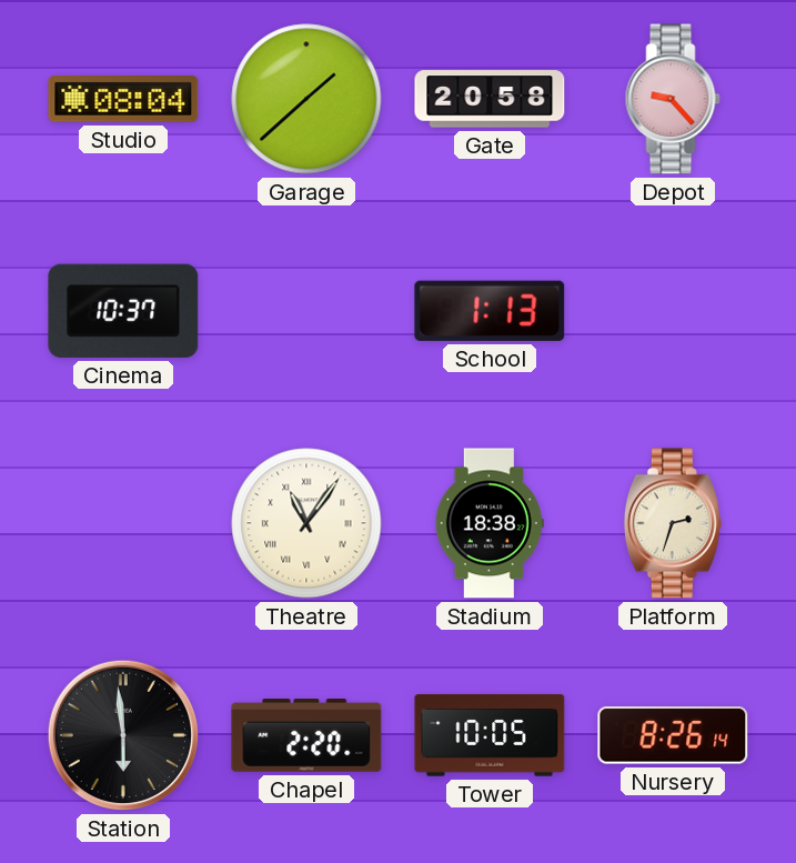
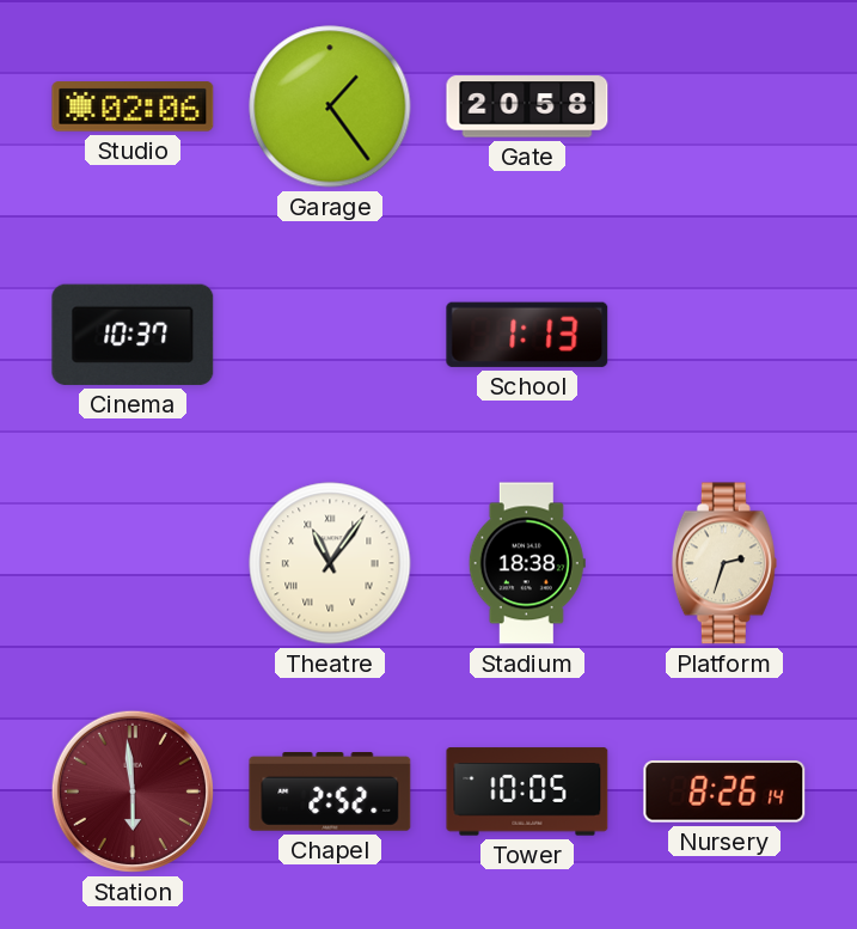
Studio: 08:04 -> 02:06
Garage: 1:38 -> 1:24
Depot: 9:23 -> none
Station dial: black -> burgundy
Chapel: 2:20 -> 2:52
